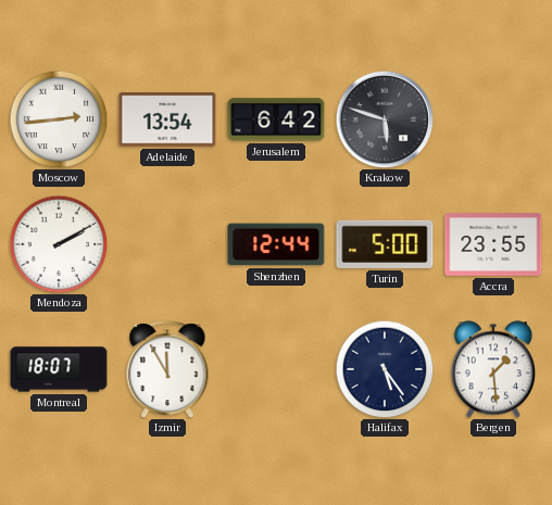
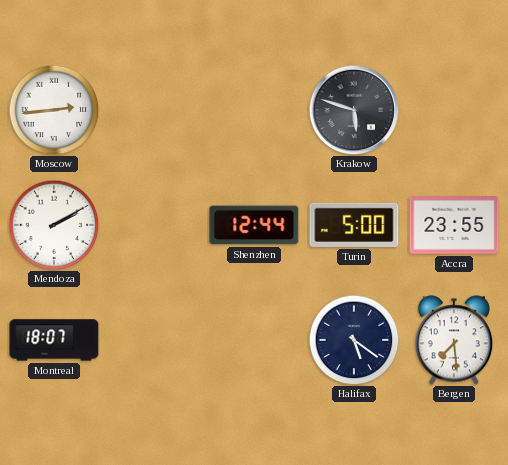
Adelaide: 13:54 -> none
Jerusalem: 6:42 -> none
Izmir: 11:55 -> none
Halifax: 5:24 -> 5:21
Bergen: 1:29 -> 7:29
